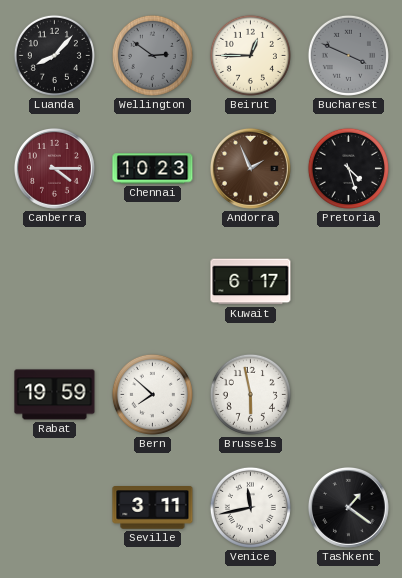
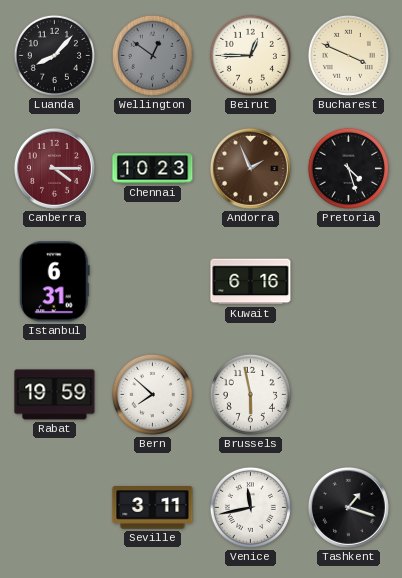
Wellington: 2:51 -> 12:51
Bucharest dial: grey -> cream
Istanbul: none -> 6:31
Kuwait: 6:17 -> 6:16
Tashkent: 1:21 -> 1:18
